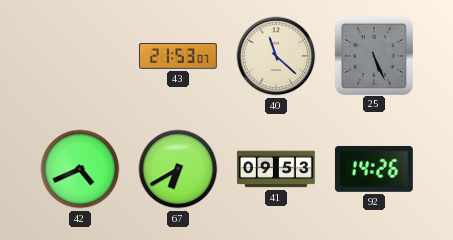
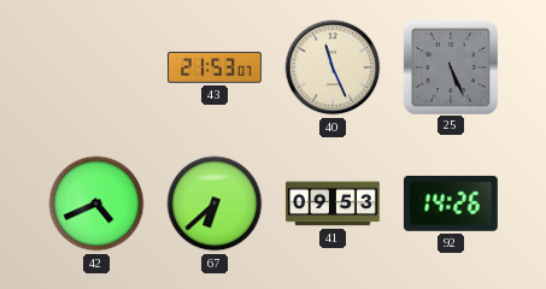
40: 11:22 -> 11:26
67: 6:40 -> 6:38
